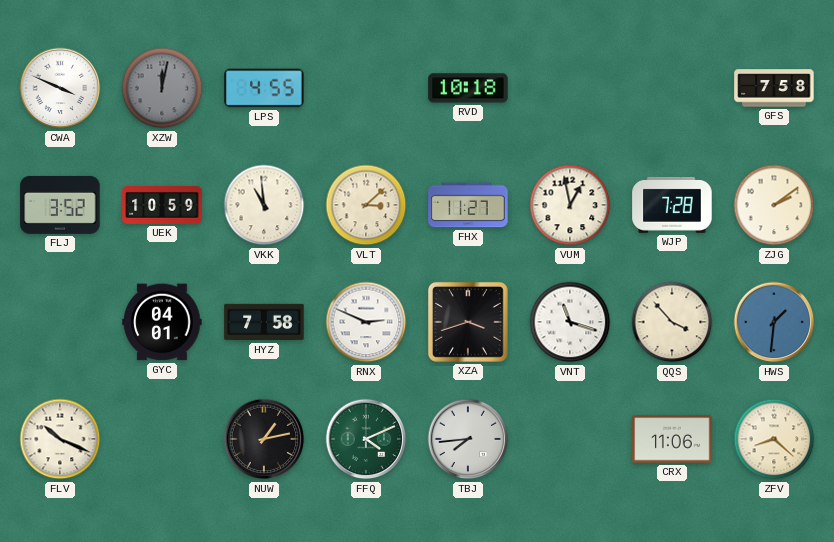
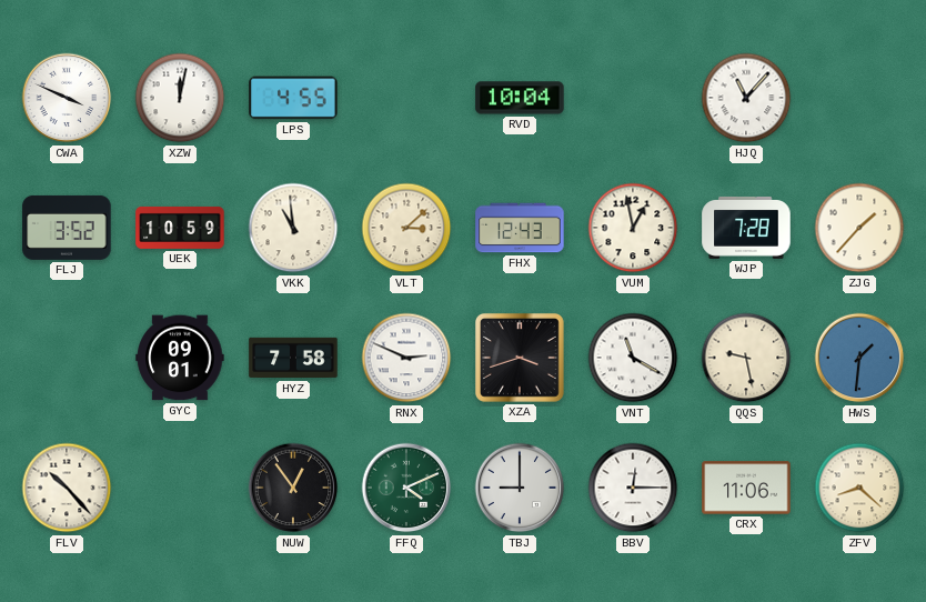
XZW dial: grey -> white
RVD: 10:18 -> 10:04
HJQ: none -> 11:07
GFS: 7:58 -> none
FHX: 11:27 -> 12:43
ZJG: 2:09 -> 1:37
GYC: 04:01 -> 09:01
VNT: 11:18 -> 11:20
QQS: 3:53 -> 9:28
FLV: 10:19 -> 10:23
NUW: 1:13 -> 12:54
TBJ: 7:44 -> 9:00
BBV: none -> 12:15
